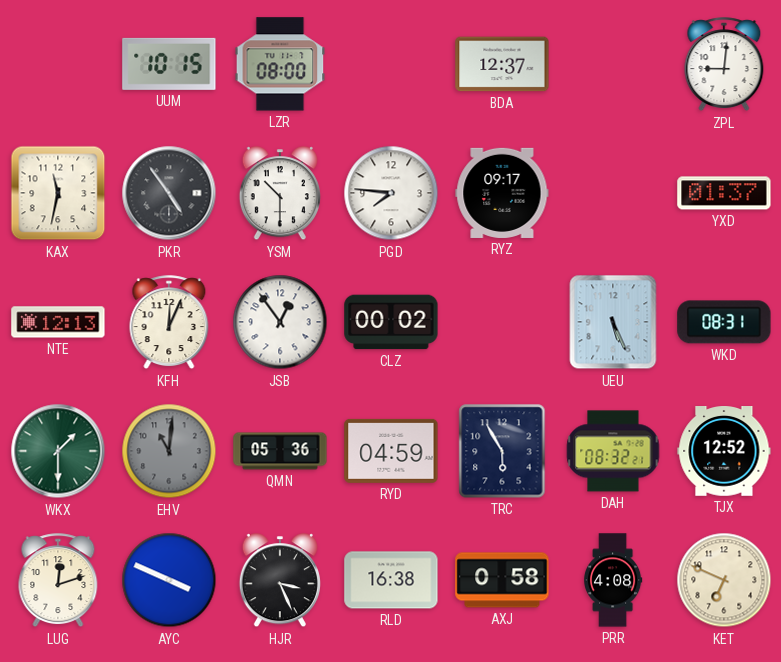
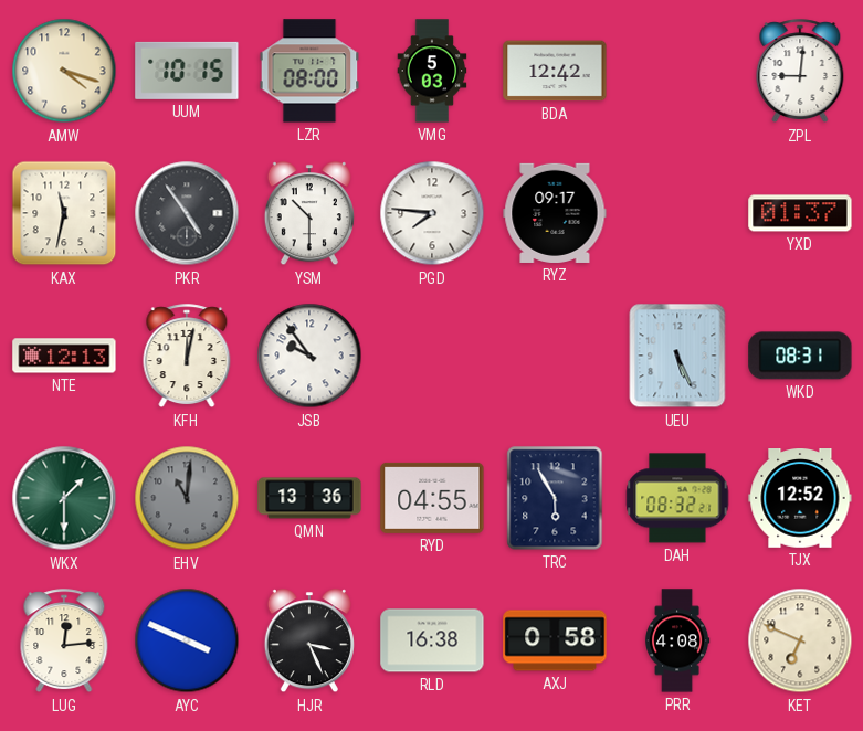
AMW: none -> 4:18
VMG: none -> 5:03
BDA: 12:37 -> 12:42
KFH: 12:04 -> 12:02
JSB: 12:54 -> 9:54
CLZ: 00:02 -> none
QMN: 05:36 -> 13:36
RYD: 04:59 -> 04:55
LUG: 12:12 -> 12:14
